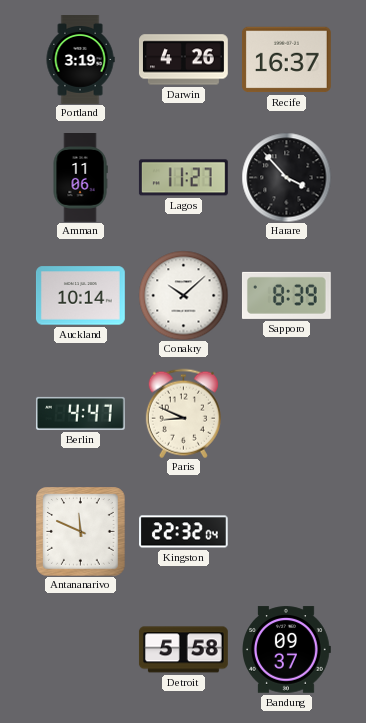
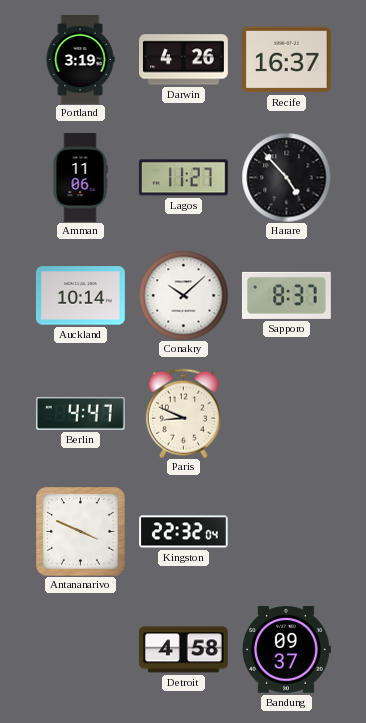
Harare: 3:53 -> 4:53
Sapporo: 8:39 -> 8:37
Antananarivo: 11:49 -> 3:49
Detroit: 5:58 -> 4:58
